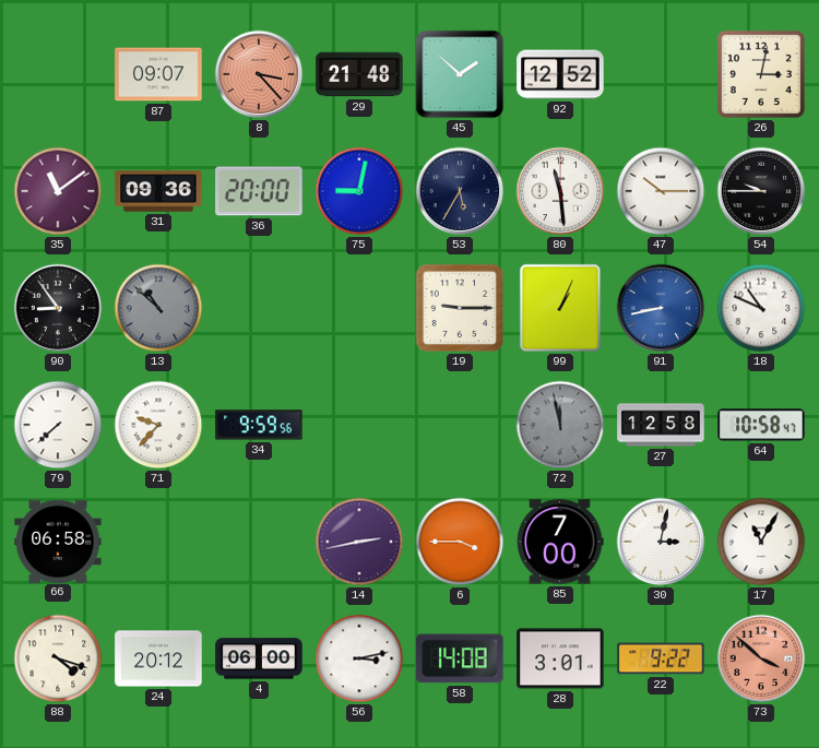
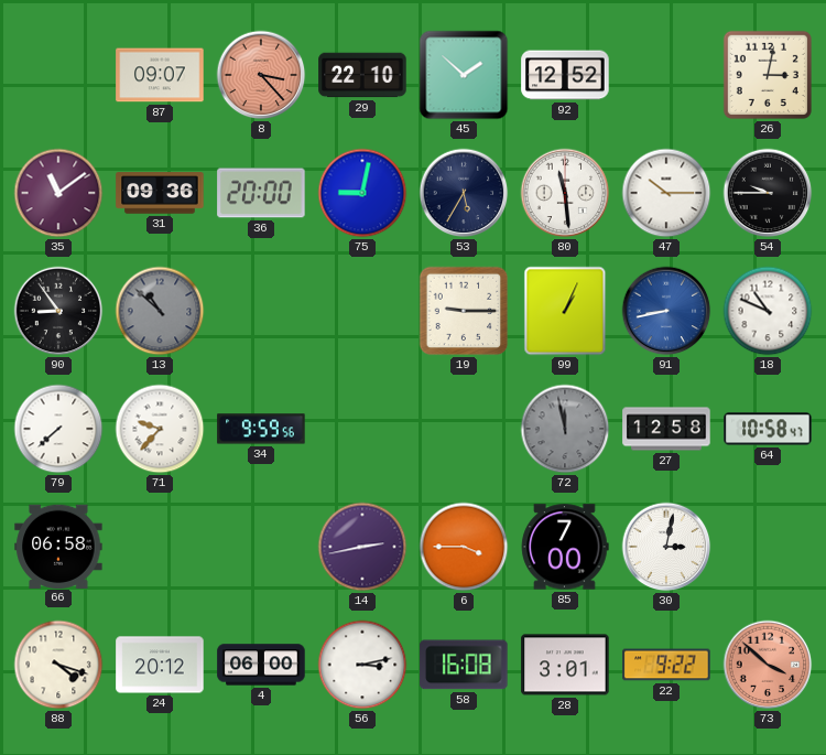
29: 21:48 -> 22:10
17: 11:05 -> none
58: 14:08 -> 16:08
